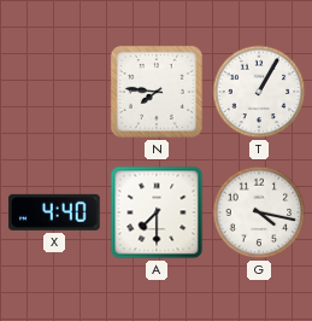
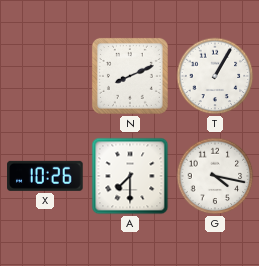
N: 7:46 -> 8:11
X: 4:40 -> 10:26
